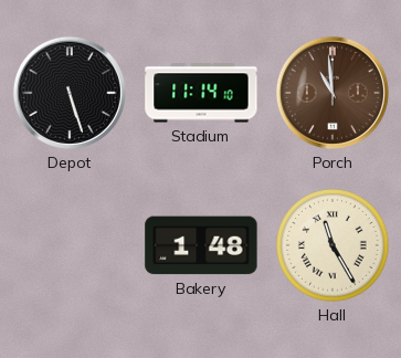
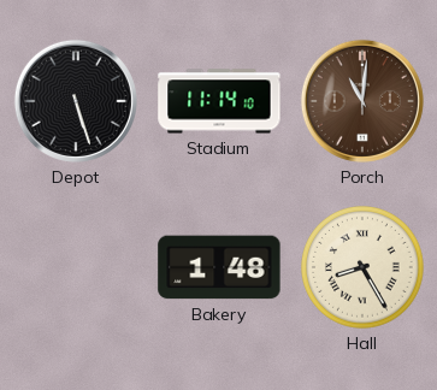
Porch: 10:59 -> 11:01
Hall: 11:25 -> 8:25
